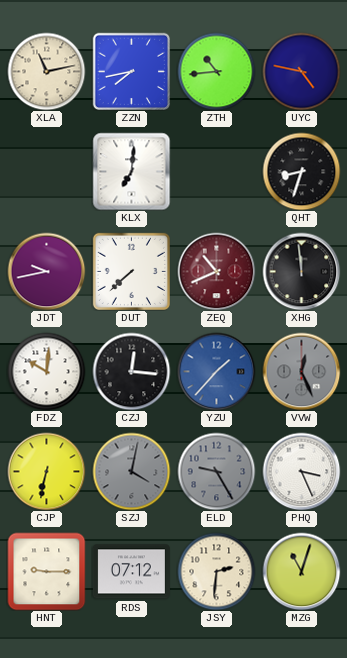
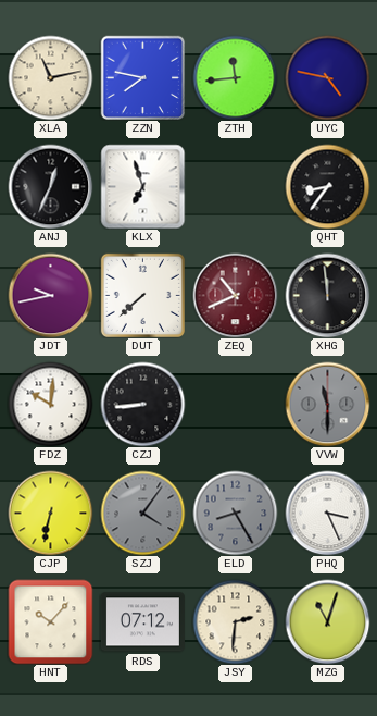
ZZN: 7:43 -> 7:47
ZTH: 10:44 -> 11:44
ANJ: none -> 12:34
KLX: 7:01 -> 6:57
QHT: 8:33 -> 8:36
CZJ: 12:16 -> 8:44
YZU: 1:37 -> none
VVW: 12:26 -> 11:30
SZJ: 4:02 -> 4:06
ELD: 9:25 -> 8:25
HNT: 9:15 -> 10:07
